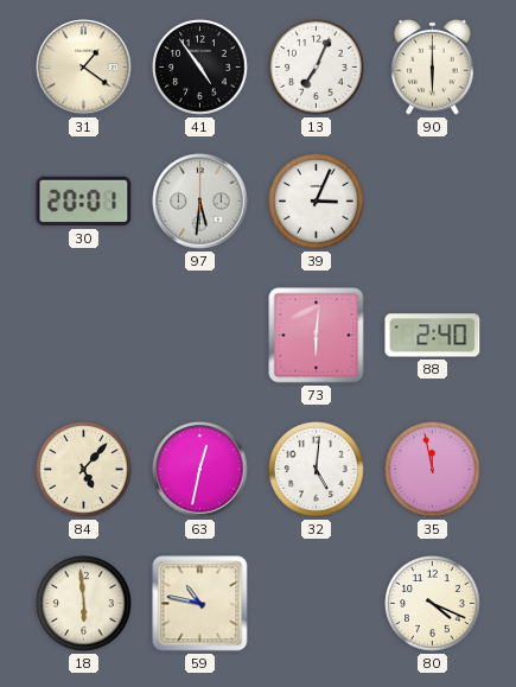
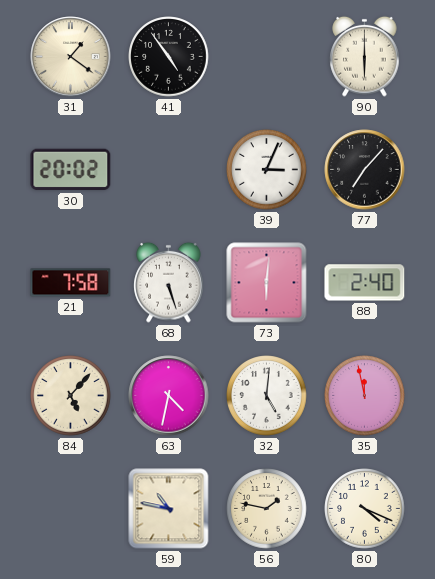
13: 7:04 -> none
30: 20:01 -> 20:02
97: 5:31 -> none
77: none -> 7:07
21: none -> 7:58
68: none -> 5:27
63: 12:32 -> 4:32
18: 5:59 -> none
56: none -> 1:47
